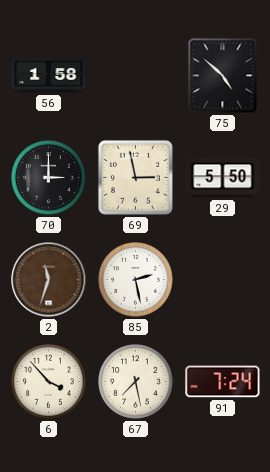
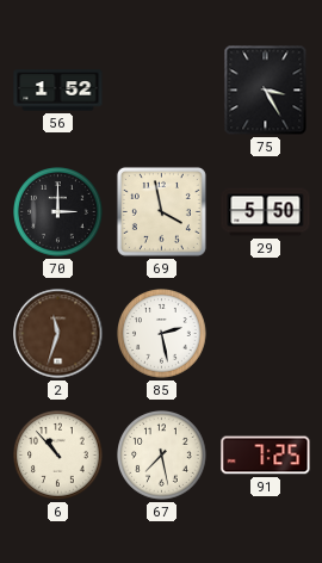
56: 1:58 -> 1:52
75: 4:52 -> 3:25
69: 2:58 -> 3:58
6: 3:53 -> 10:53
91: 7:24 -> 7:25
